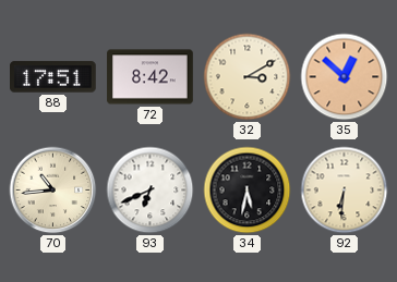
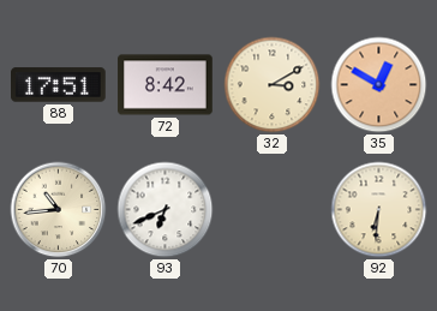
35: 12:52 -> 12:50
34: 5:32 -> none
